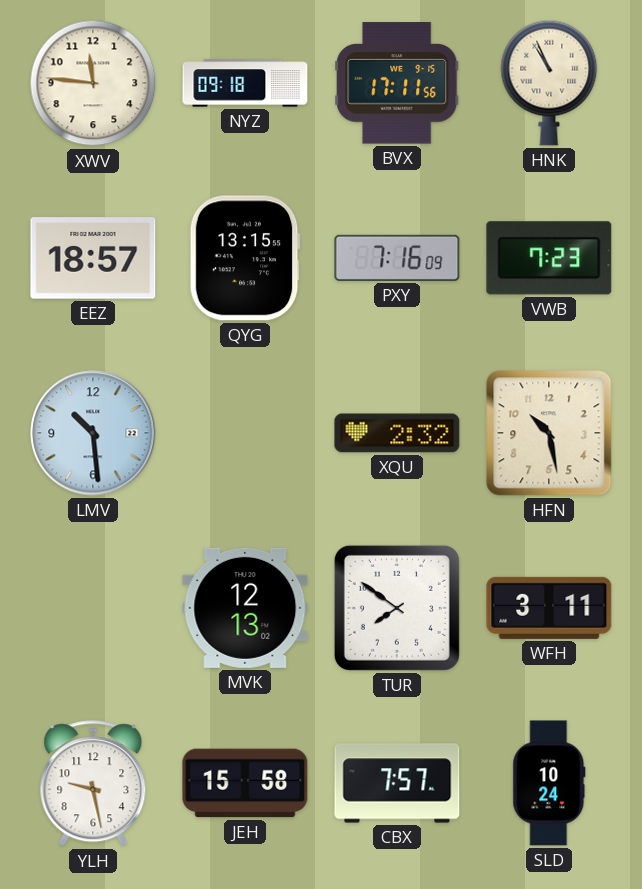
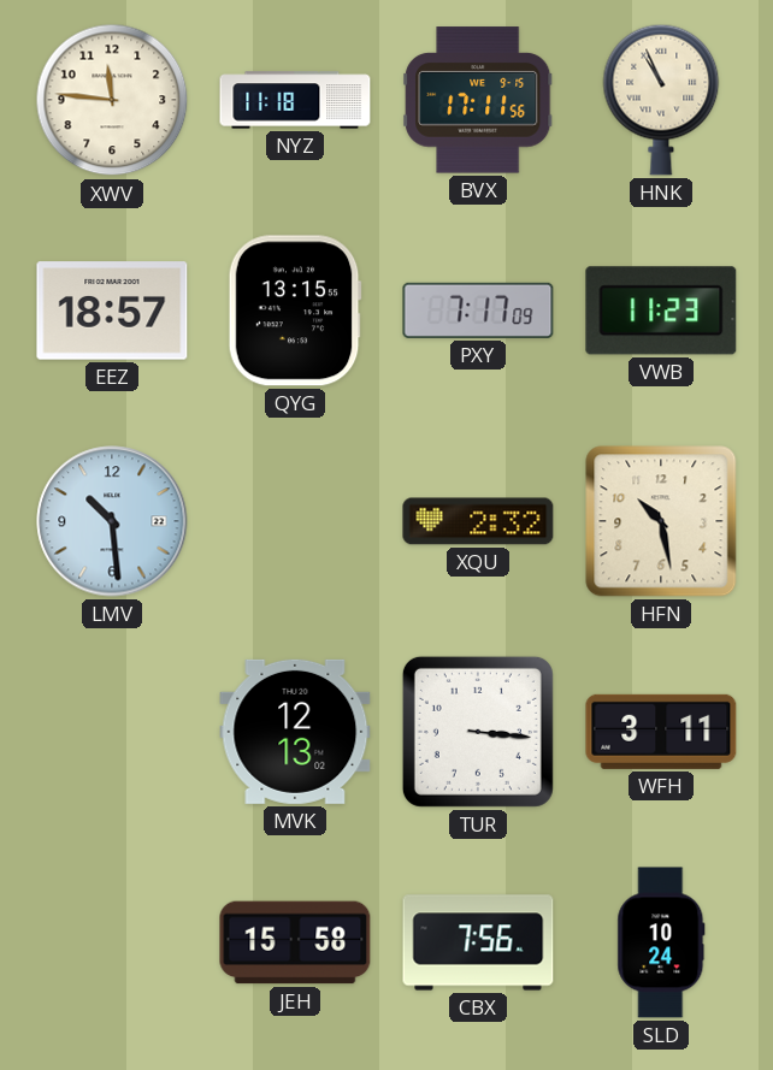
NYZ: 09:18 -> 11:18
PXY: 7:16 -> 7:17
VWB: 7:23 -> 11:23
TUR: 7:51 -> 3:16
YLH: 9:28 -> none
CBX: 7:57 -> 7:56
